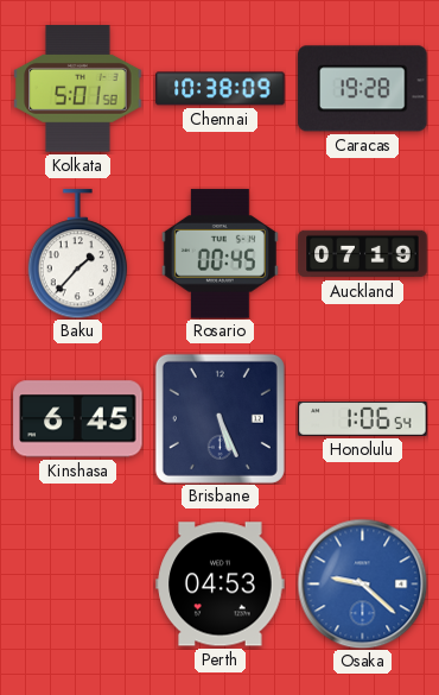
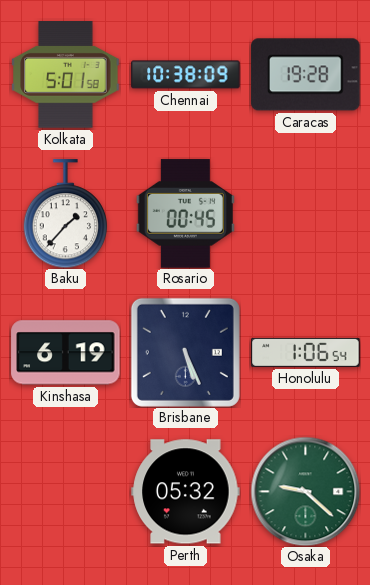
Auckland: 07:19 -> none
Kinshasa: 6:45 -> 6:19
Perth: 04:53 -> 05:32
Osaka dial: blue -> green
